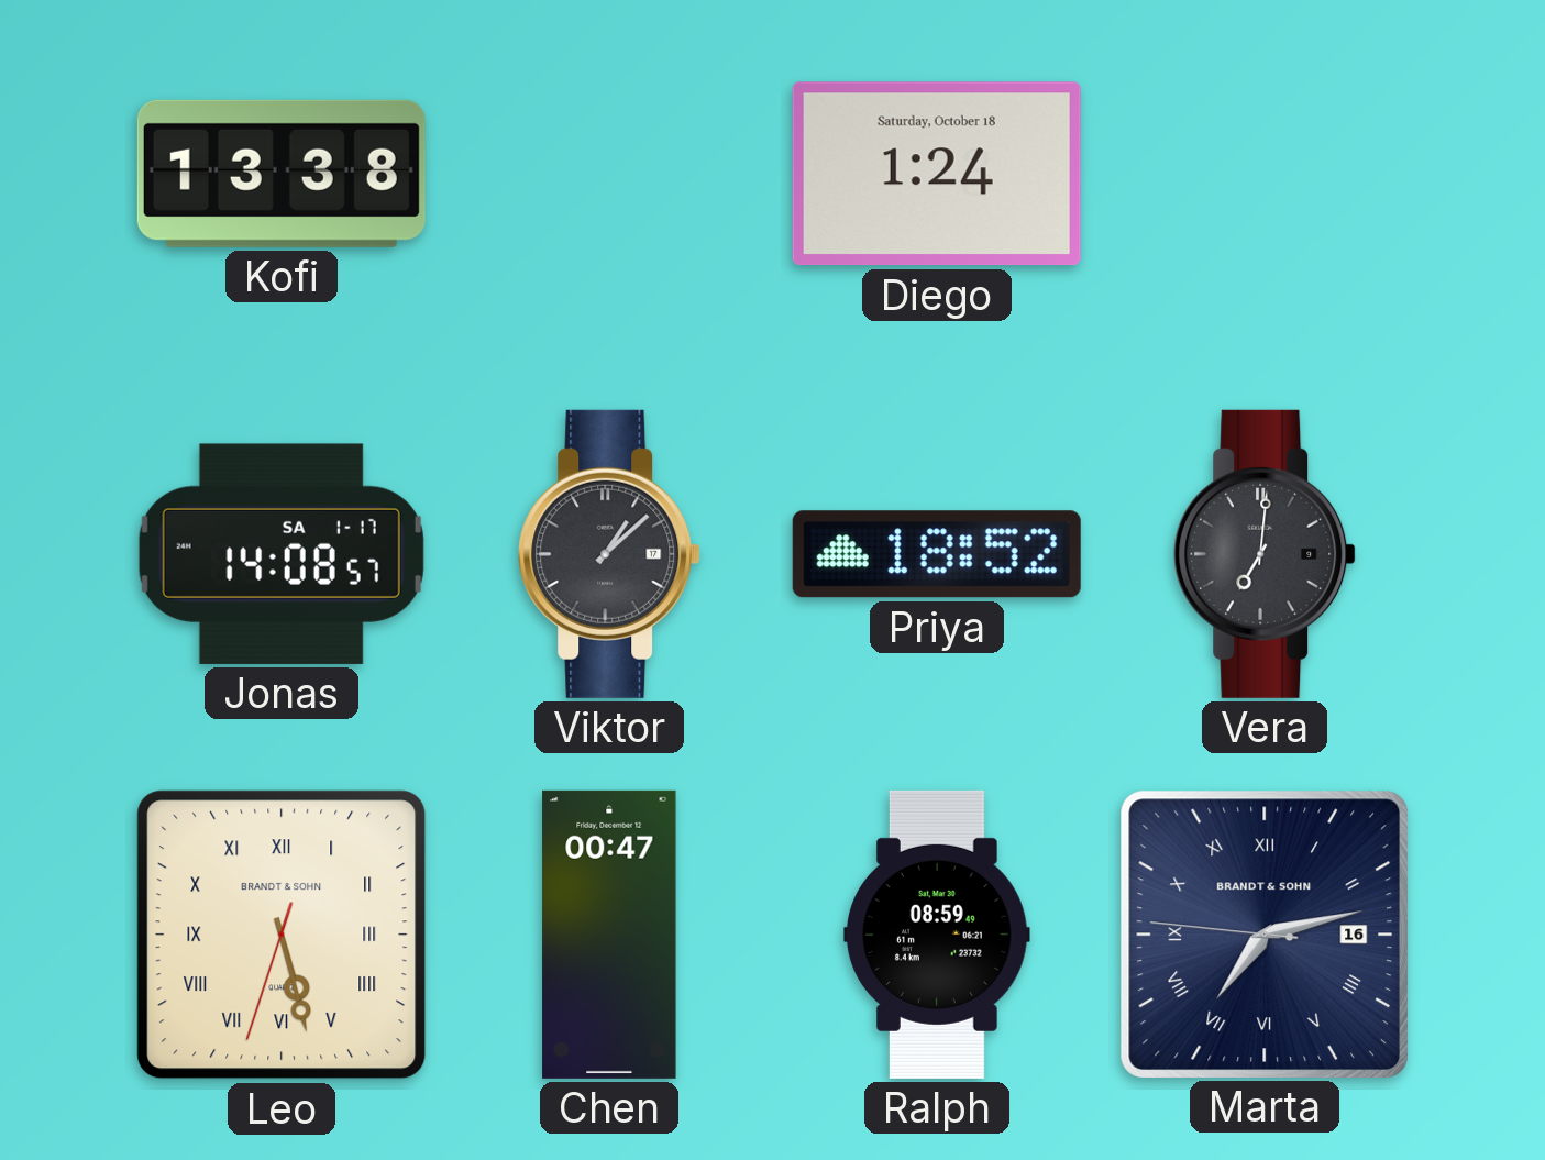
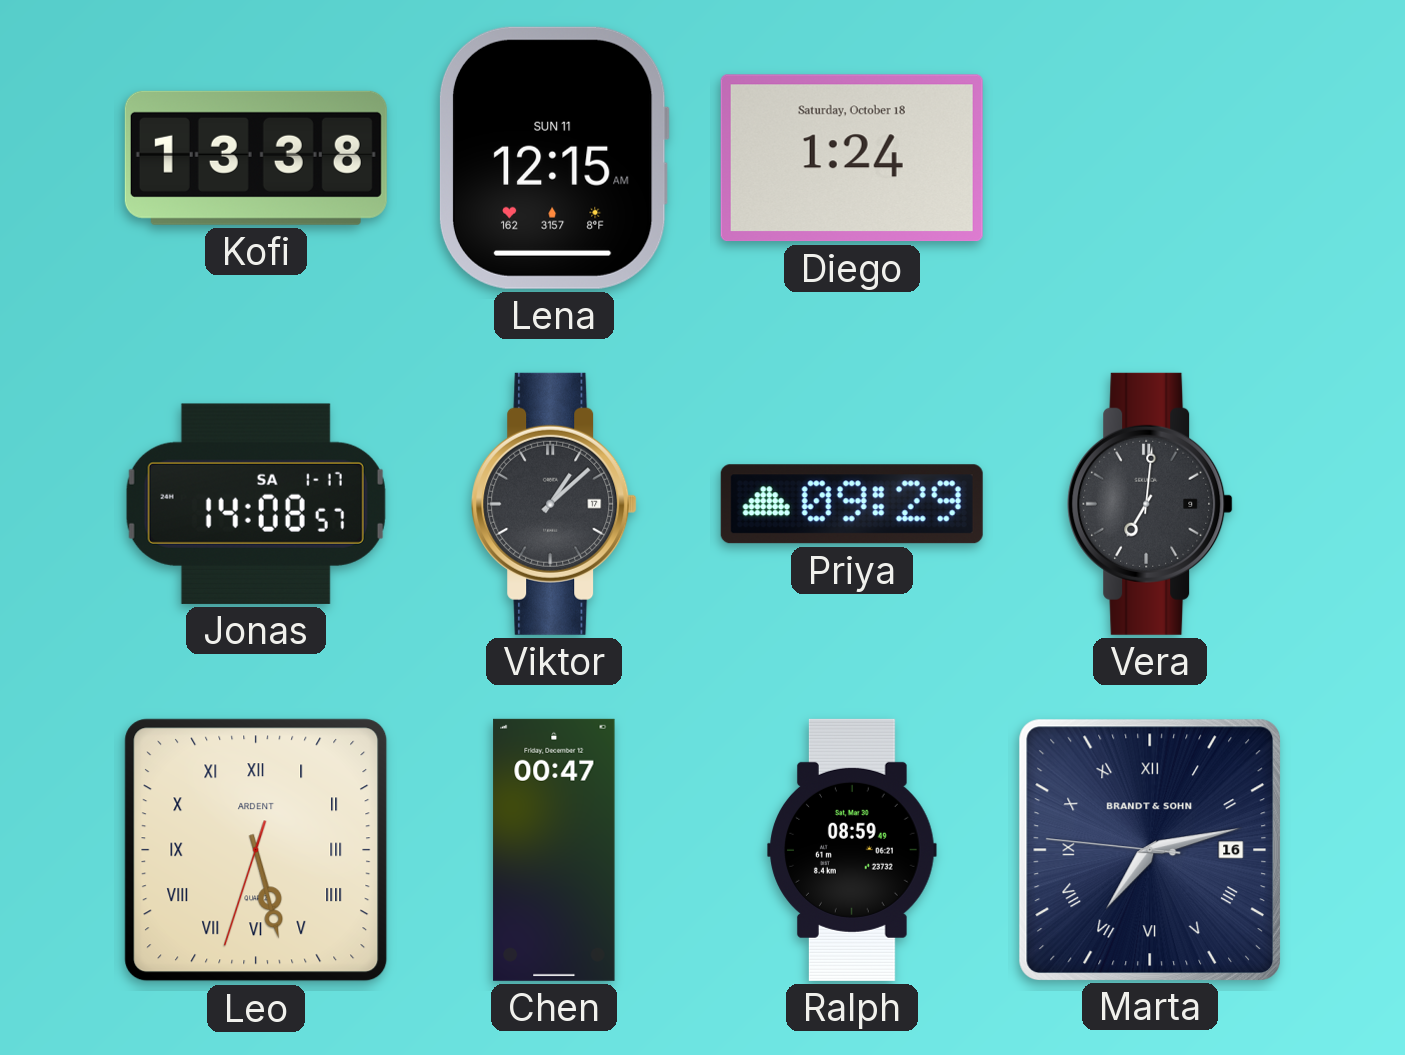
Lena: none -> 12:15
Priya: 18:52 -> 09:29
Leo brand: BRANDT & SOHN -> ARDENT
